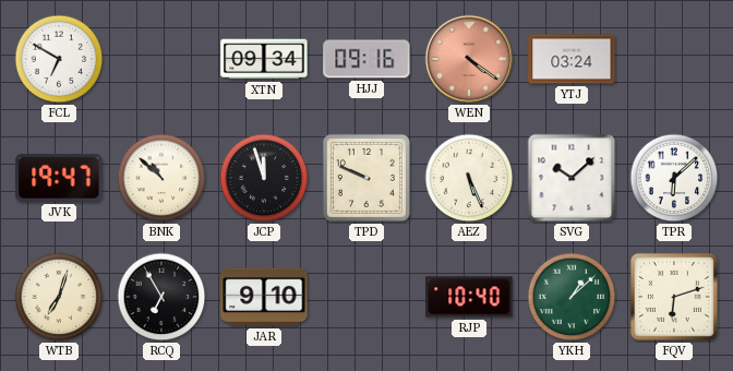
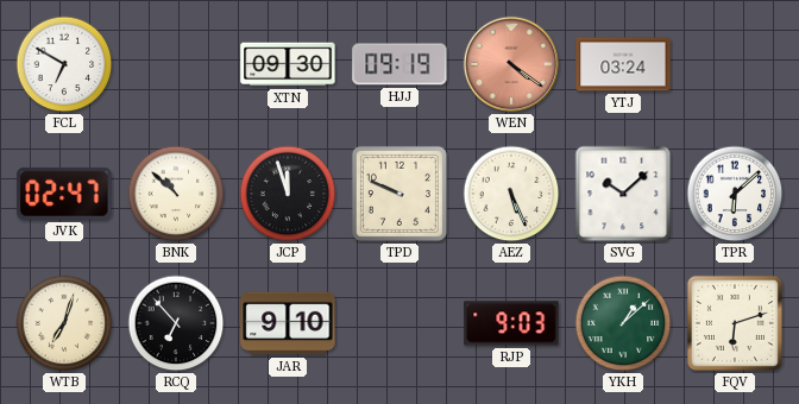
XTN: 09:34 -> 09:30
HJJ: 09:16 -> 09:19
JVK: 19:47 -> 02:47
RCQ: 6:55 -> 6:53
RJP: 10:40 -> 9:03
